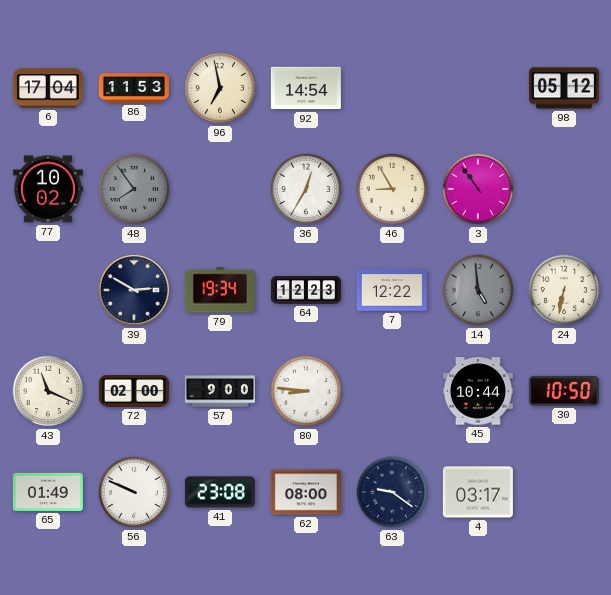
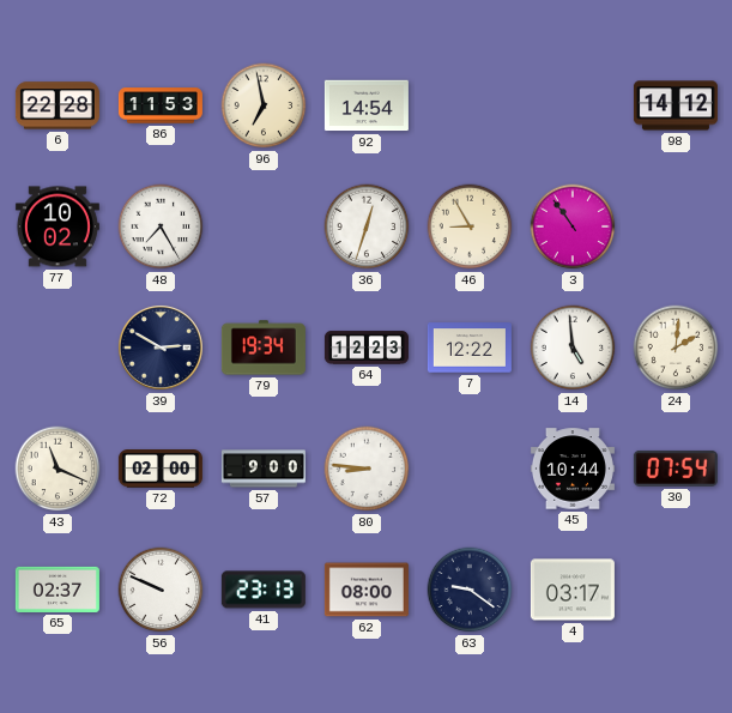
6: 17:04 -> 22:28
98: 05:12 -> 14:12
48: 7:54 -> 7:25
48 dial: grey -> white
36: 12:35 -> 12:33
14 dial: grey -> white
24: 6:32 -> 2:01
30: 10:50 -> 07:54
65: 01:49 -> 02:37
41: 23:08 -> 23:13
